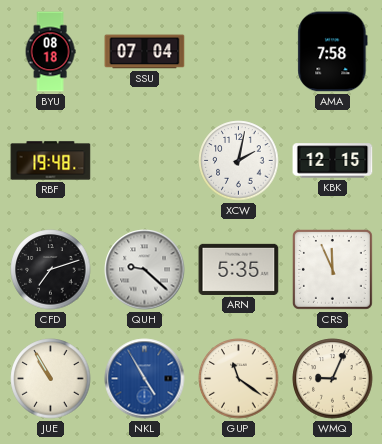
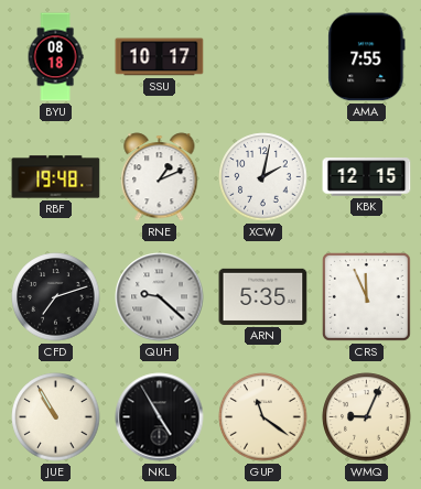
SSU: 07:04 -> 10:17
AMA: 7:58 -> 7:55
RNE: none -> 1:11
NKL dial: blue -> black
